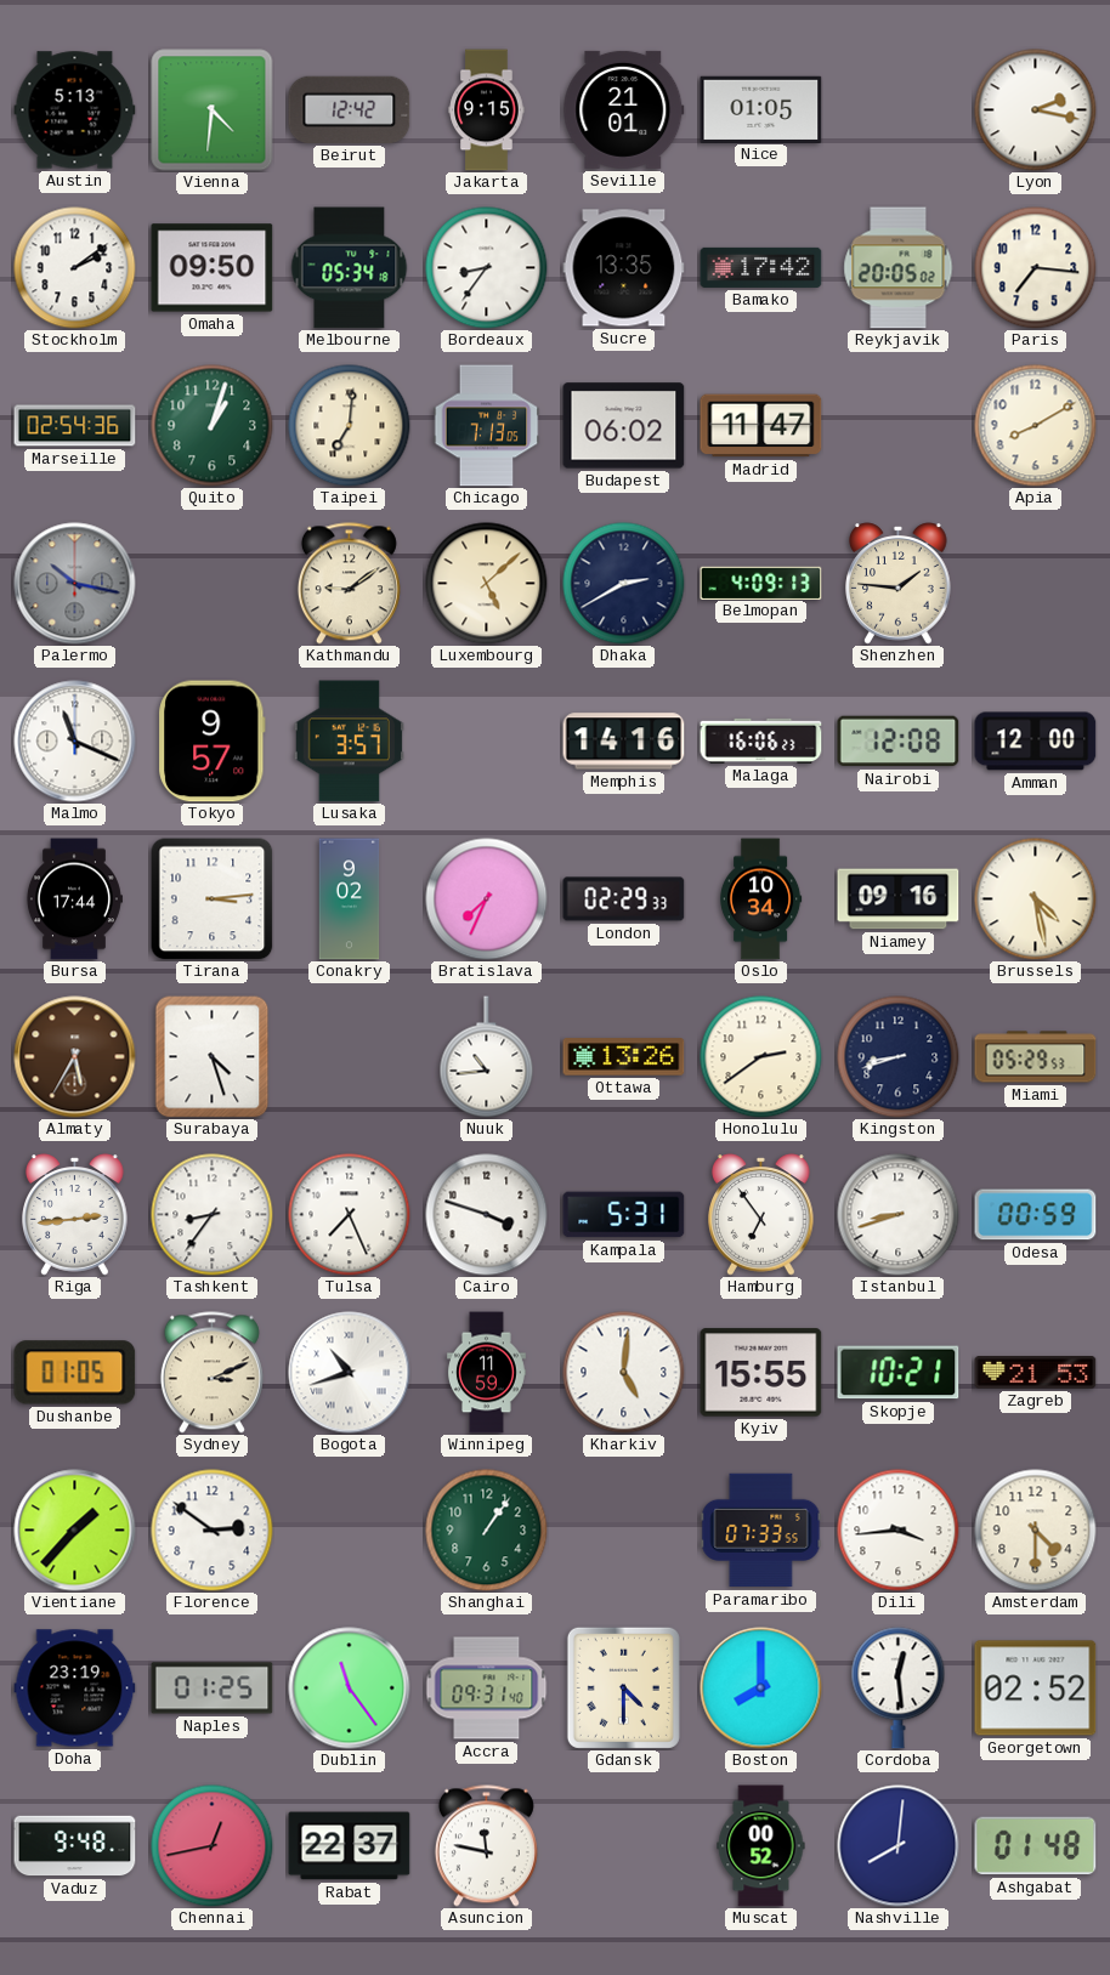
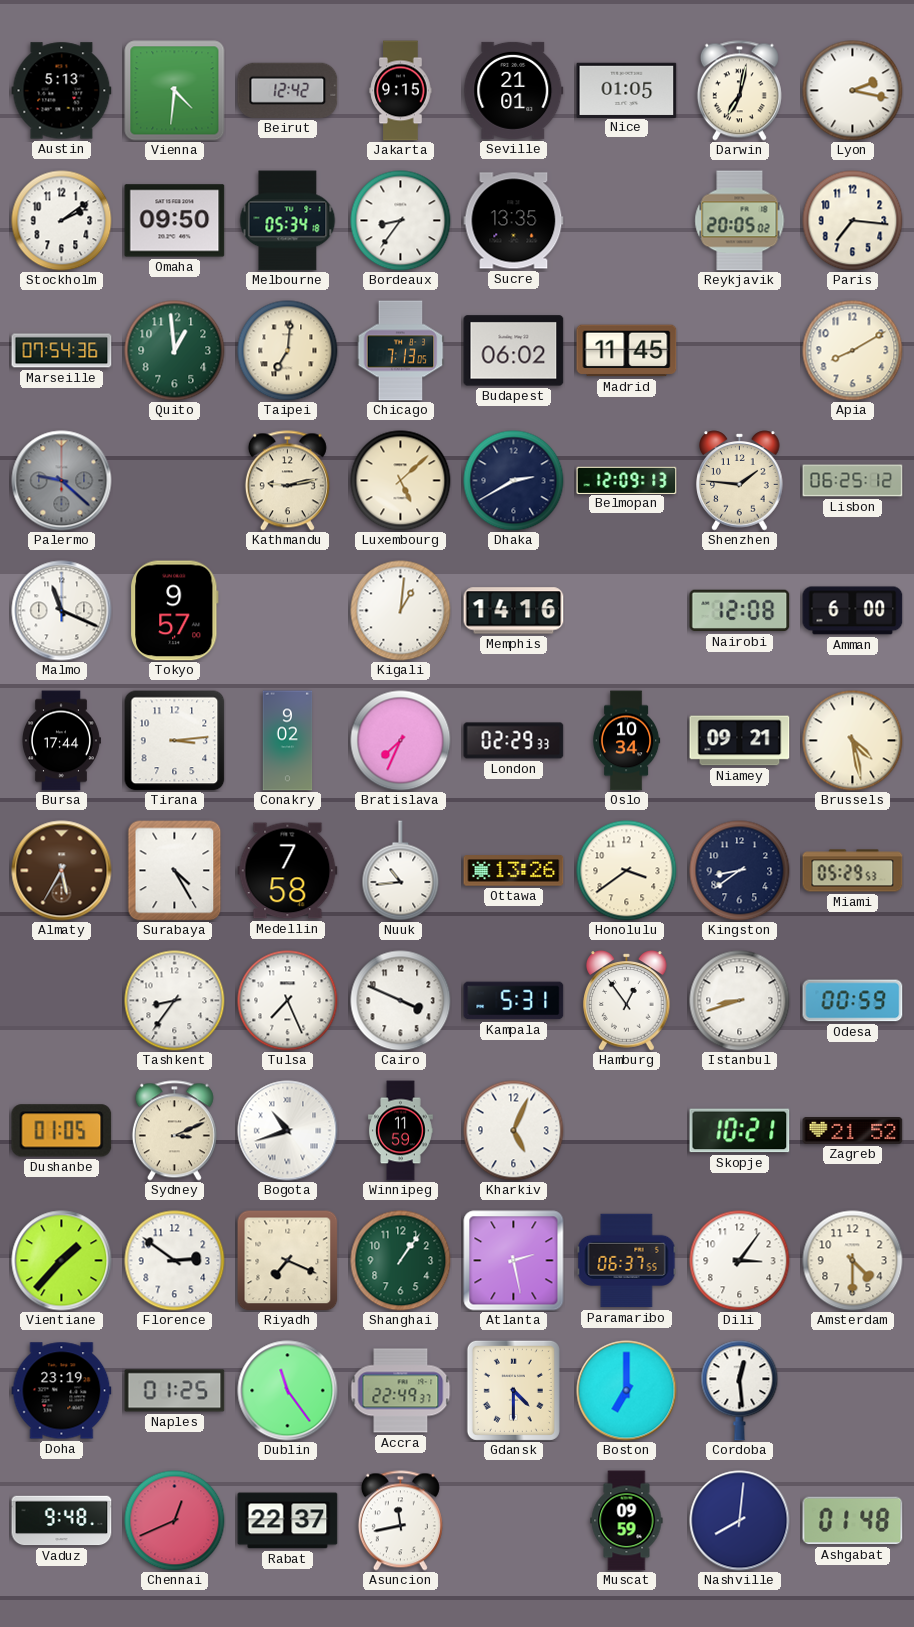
Darwin: none -> 7:02
Bamako: 17:42 -> none
Marseille: 02:54 -> 07:54
Quito: 1:03 -> 12:59
Madrid: 11:47 -> 11:45
Palermo: 10:17 -> 9:22
Kathmandu: 9:09 -> 9:13
Belmopan: 4:09 -> 12:09
Lisbon: none -> 06:25
Lusaka: 3:57 -> none
Kigali: none -> 1:01
Malaga: 16:06 -> none
Amman: 12:00 -> 6:00
Niamey: 09:16 -> 09:21
Surabaya: 4:27 -> 4:25
Medellin: none -> 7:58
Honolulu: 2:39 -> 3:39
Kingston: 8:42 -> 8:39
Riga: 2:44 -> none
Cairo: 3:48 -> 3:49
Hamburg: 6:54 -> 12:54
Kharkiv: 5:01 -> 5:04
Kyiv: 15:55 -> none
Zagreb: 21:53 -> 21:52
Riyadh: none -> 7:19
Atlanta: none -> 2:28
Paramaribo: 07:33 -> 06:37
Dili: 3:44 -> 3:06
Accra: 09:31 -> 22:49
Boston: 8:00 -> 7:00
Georgetown: 02:52 -> none
Chennai: 12:43 -> 12:41
Asuncion: 11:47 -> 11:43
Muscat: 00:52 -> 09:59
